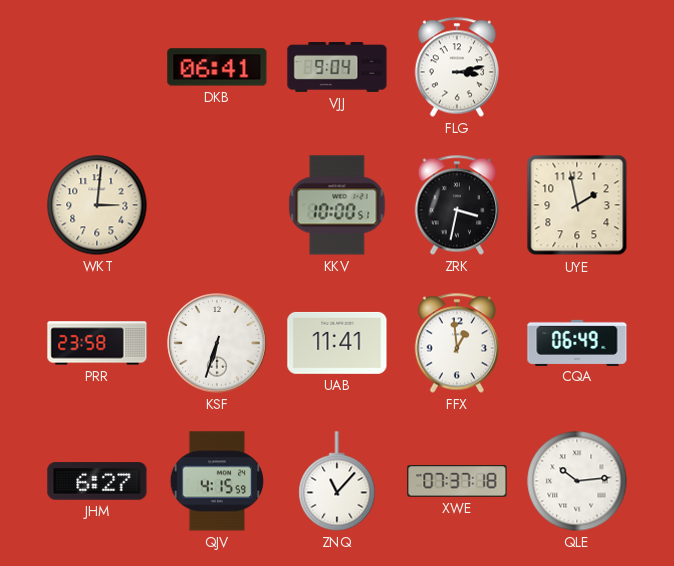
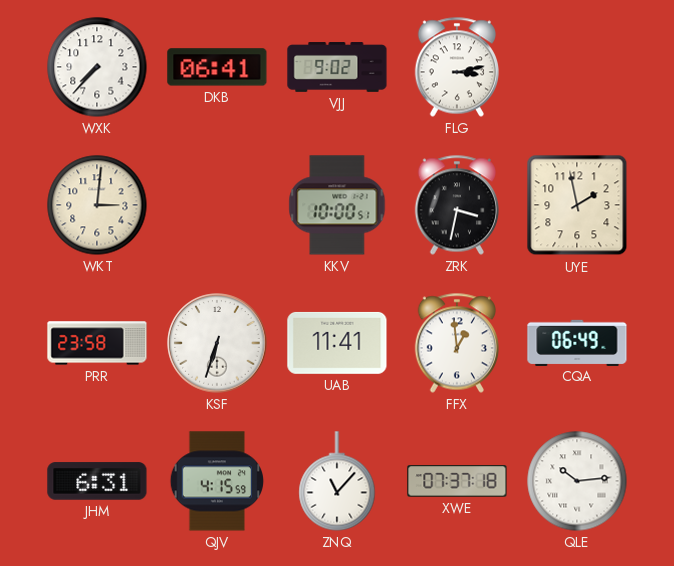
WXK: none -> 7:37
VJJ: 9:04 -> 9:02
JHM: 6:27 -> 6:31
